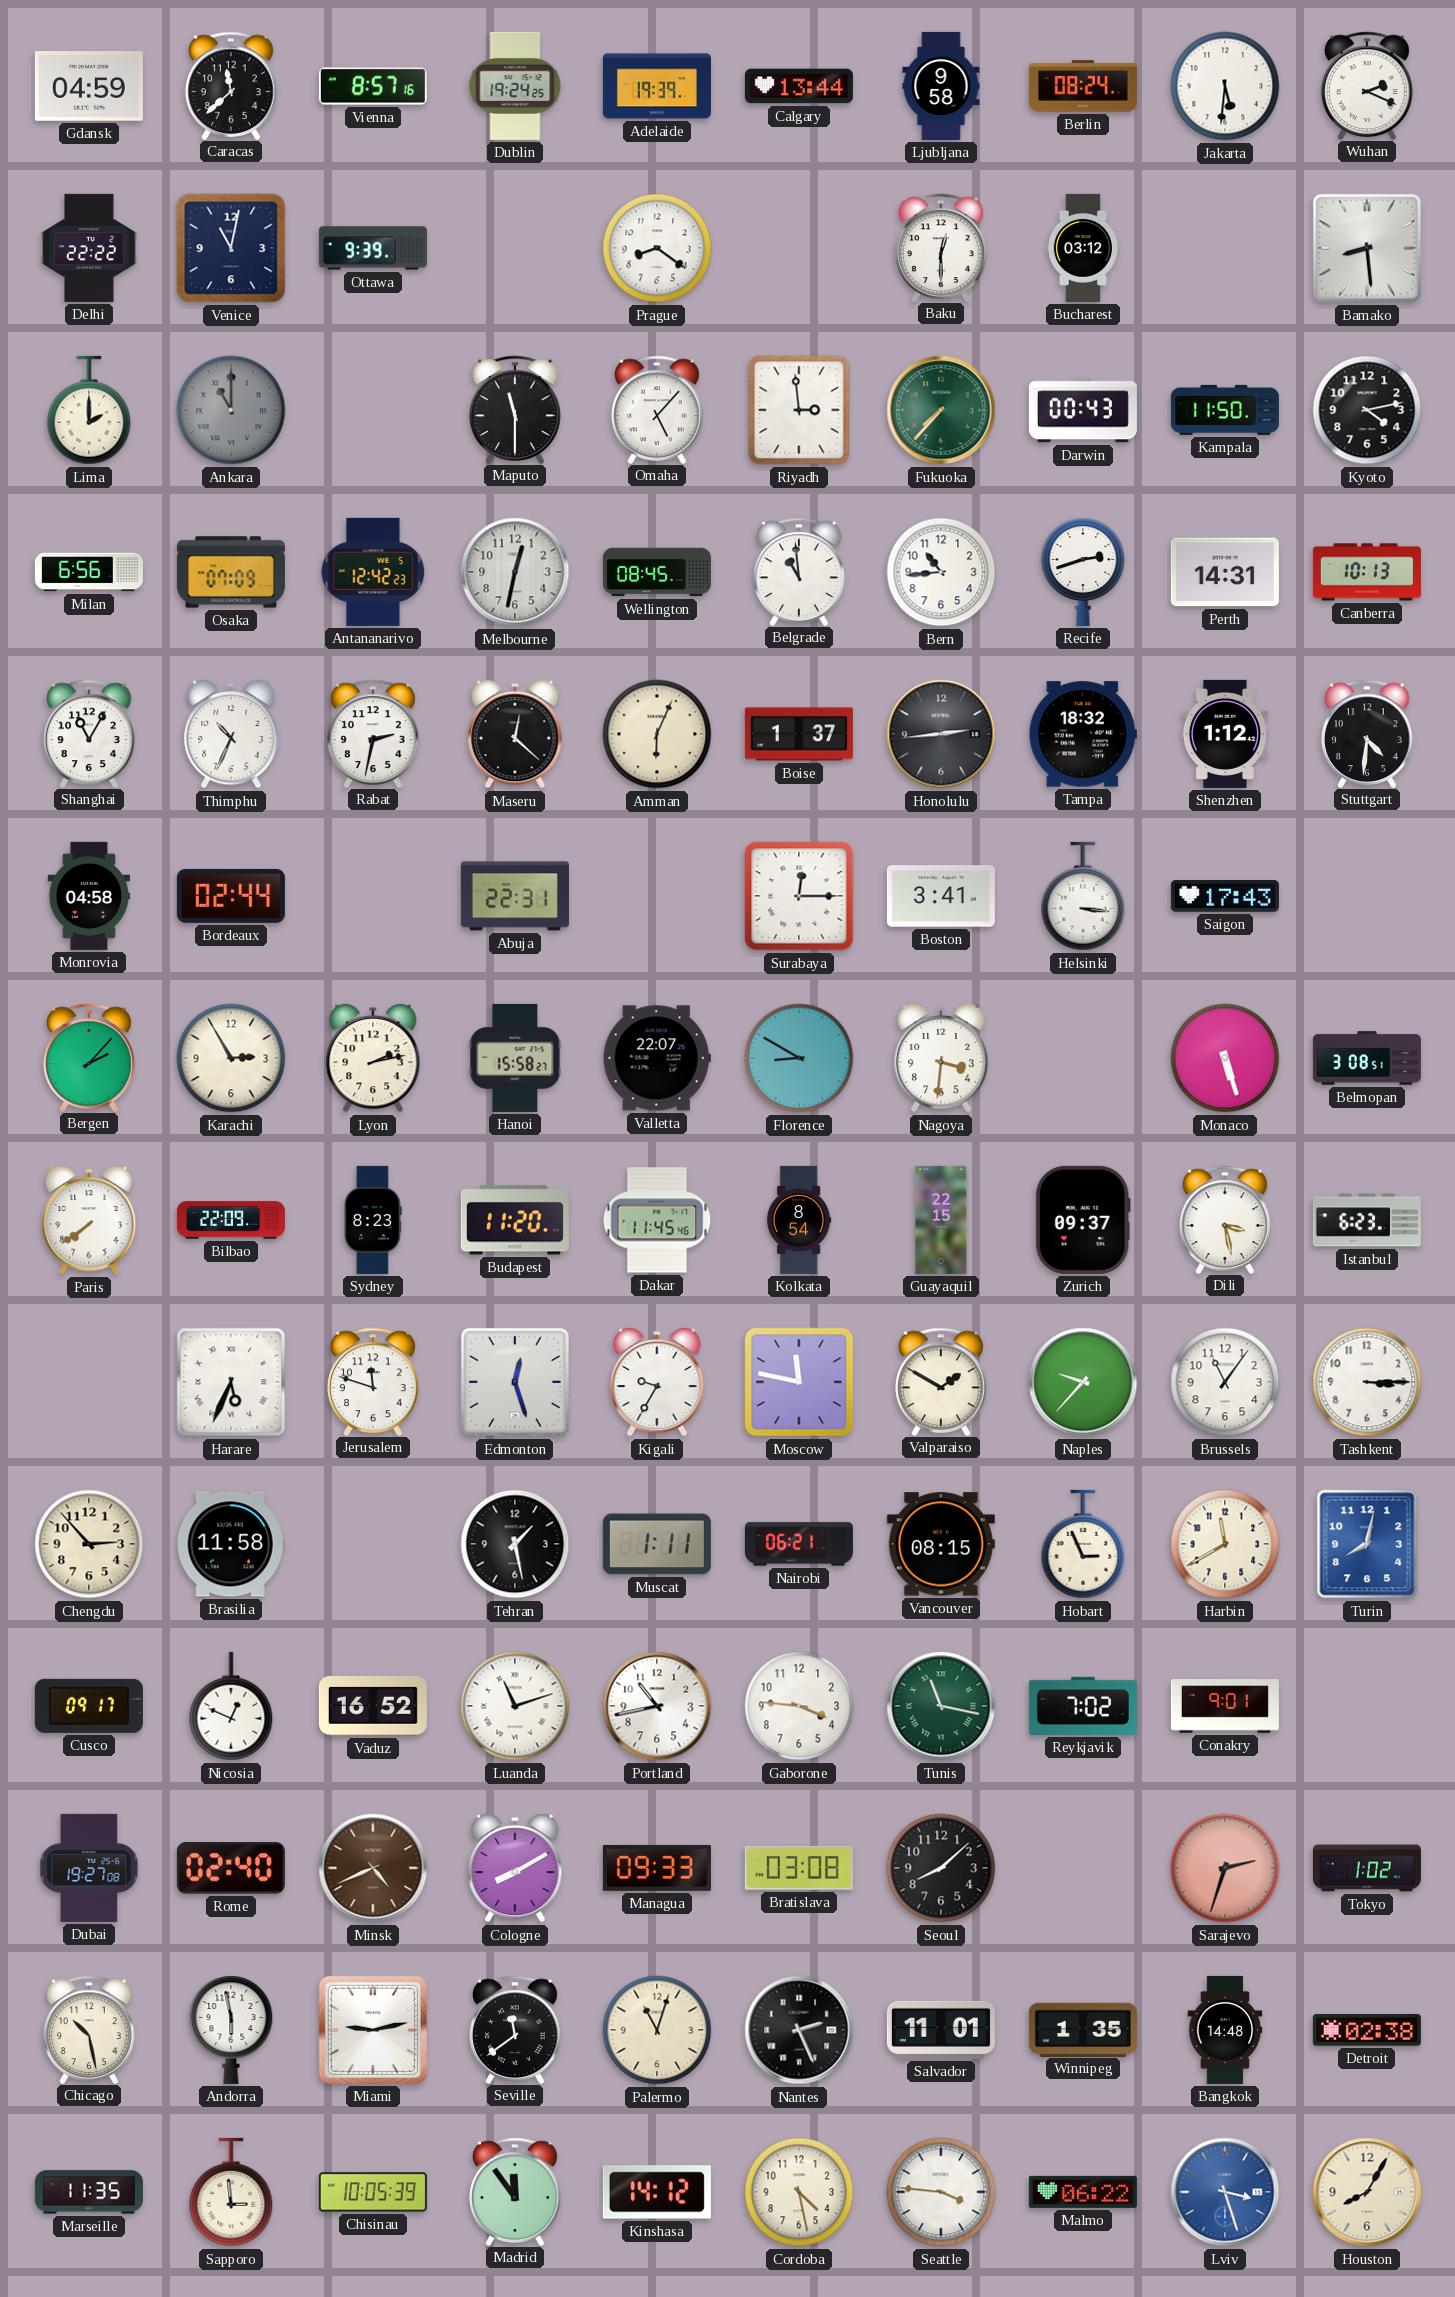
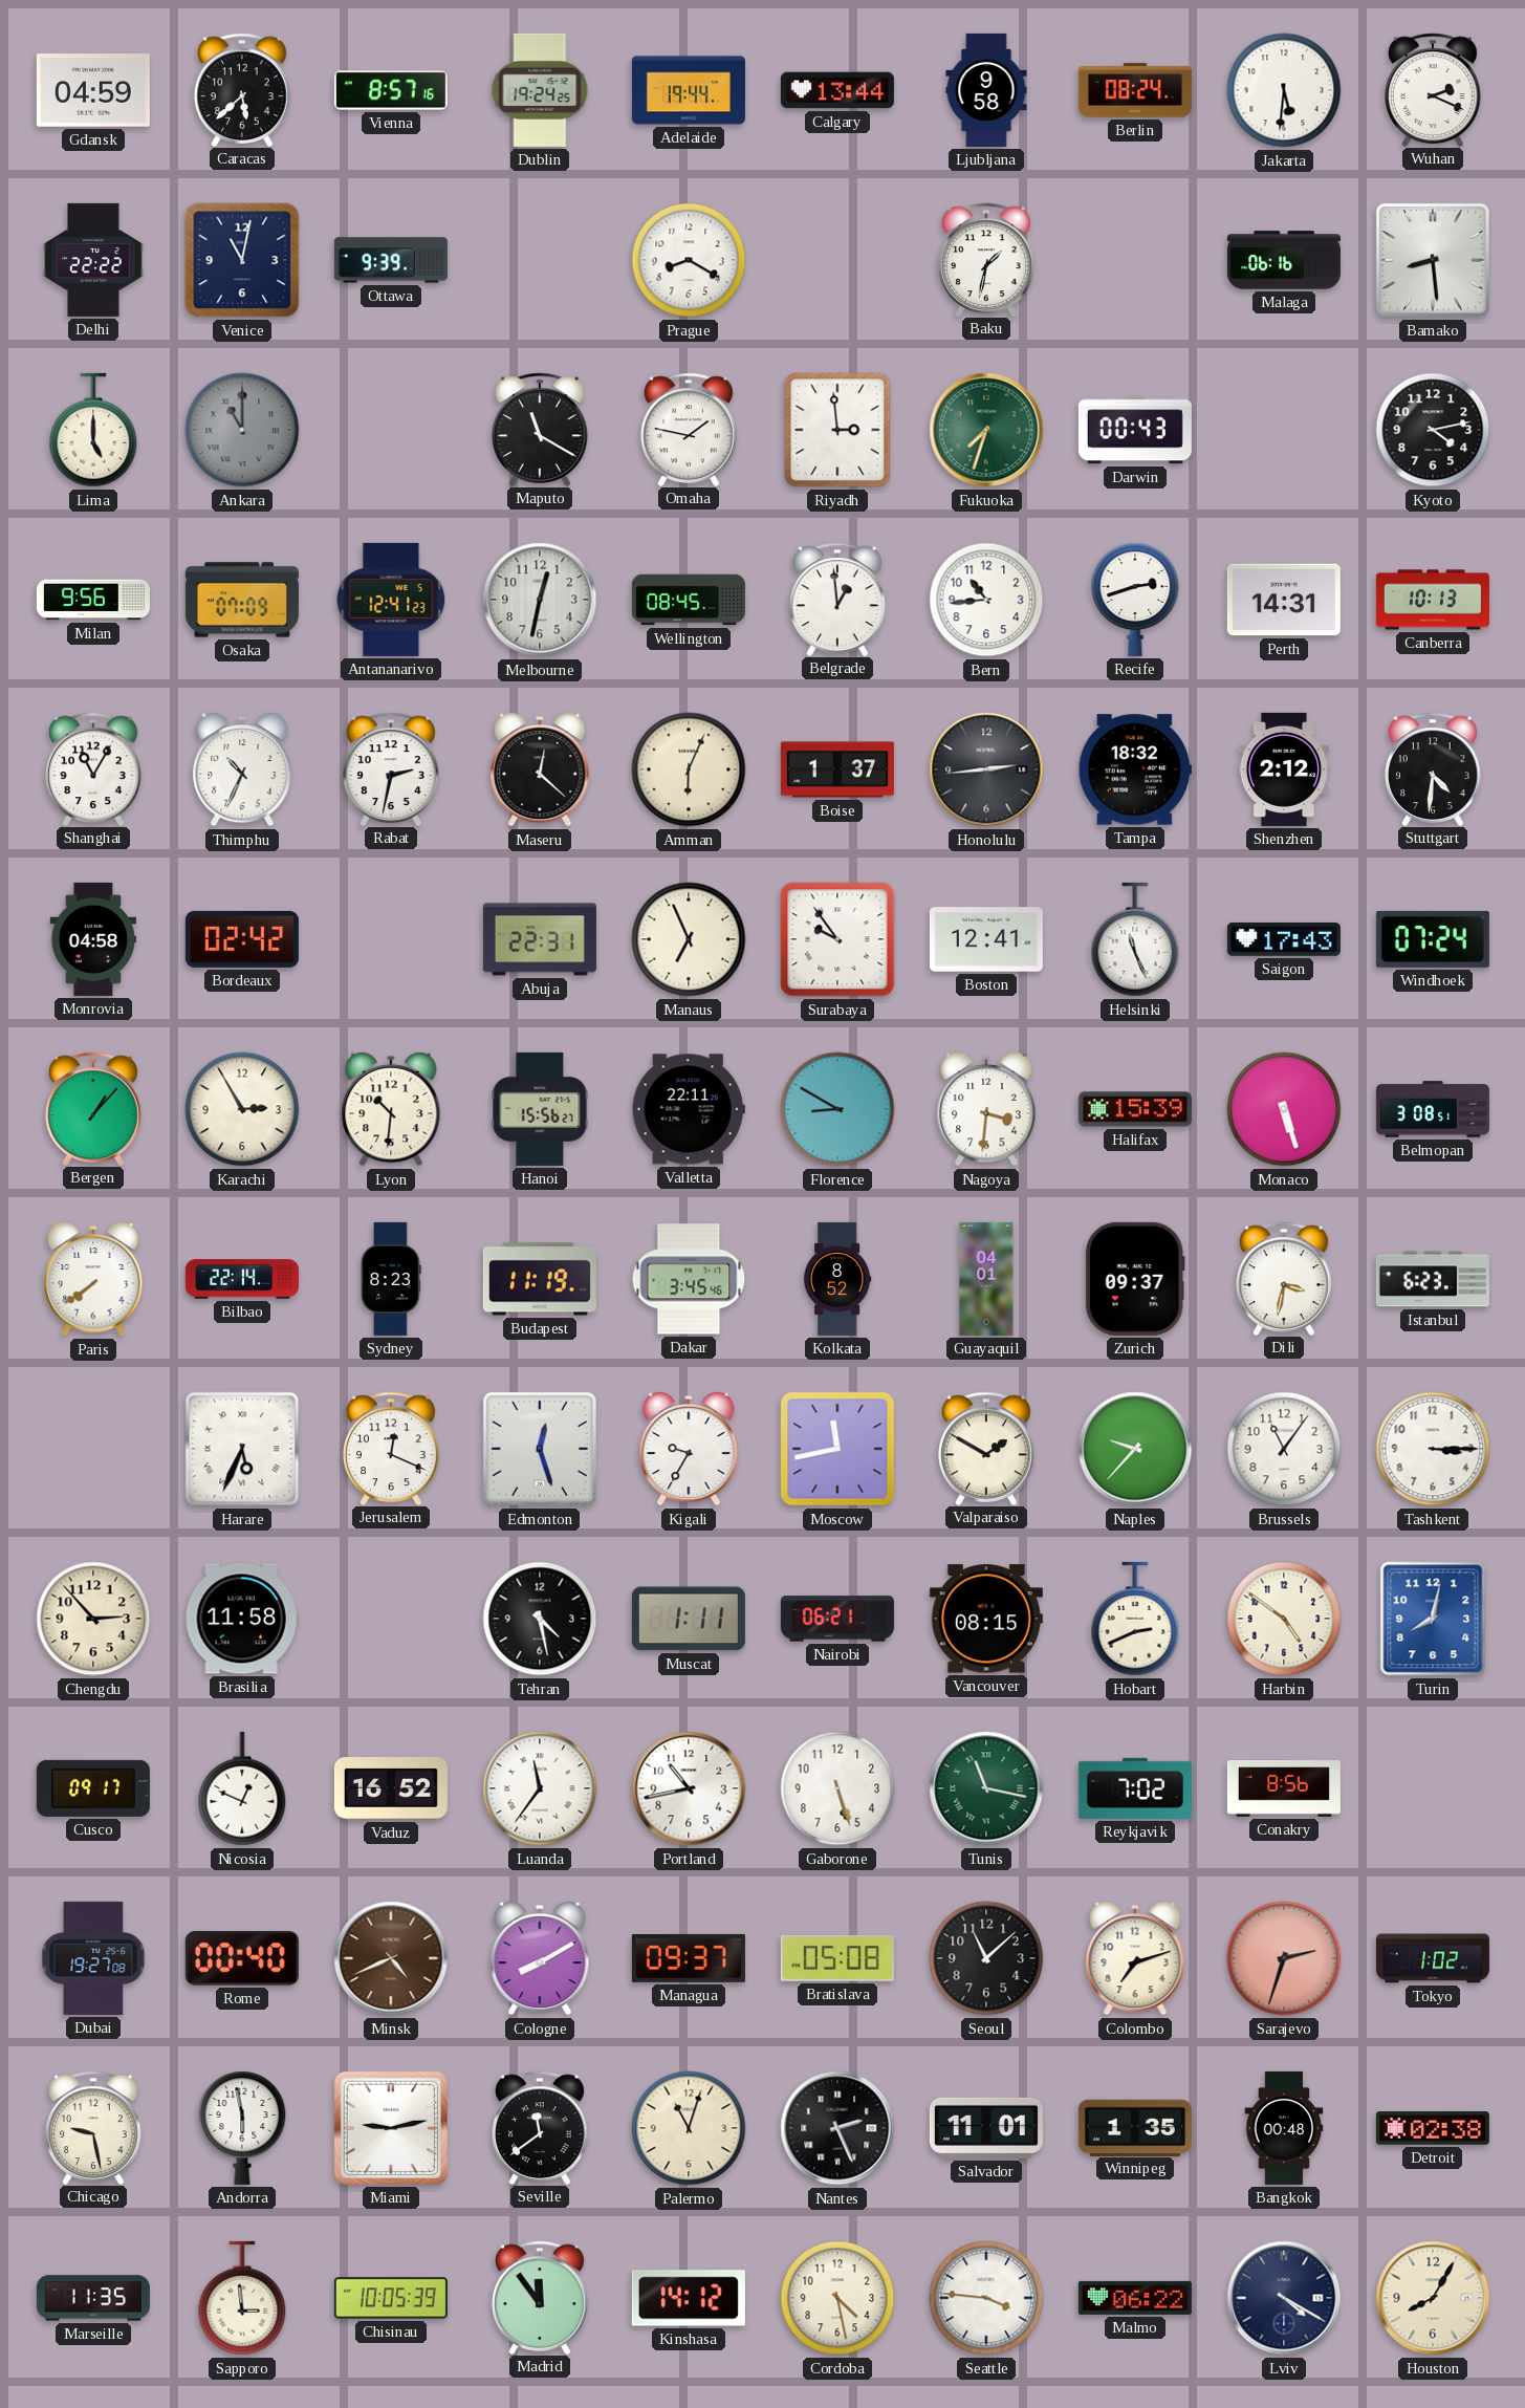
Caracas: 11:38 -> 5:38
Adelaide: 19:39 -> 19:44
Prague: 8:21 -> 8:20
Baku: 12:30 -> 1:32
Bucharest: 03:12 -> none
Malaga: none -> 06:16
Lima: 2:00 -> 5:00
Maputo: 11:30 -> 11:20
Omaha: 5:07 -> 1:47
Fukuoka: 7:37 -> 7:33
Kampala: 11:50 -> none
Milan: 6:56 -> 9:56
Antananarivo: 12:42 -> 12:41
Belgrade: 10:59 -> 12:59
Shenzhen: 1:12 -> 2:12
Bordeaux: 02:44 -> 02:42
Manaus: none -> 6:56
Surabaya: 12:15 -> 9:54
Boston: 3:41 -> 12:41
Helsinki: 3:16 -> 11:26
Windhoek: none -> 07:24
Bergen: 2:07 -> 1:07
Lyon: 2:13 -> 10:31
Hanoi: 15:58 -> 15:56
Valletta: 22:07 -> 22:11
Halifax: none -> 15:39
Bilbao: 22:09 -> 22:14
Budapest: 11:20 -> 11:19
Dakar: 11:45 -> 3:45
Kolkata: 8:54 -> 8:52
Guayaquil: 22:15 -> 04:01
Dili: 3:28 -> 3:32
Jerusalem: 11:48 -> 12:19
Moscow: 11:47 -> 11:43
Tehran: 1:28 -> 4:28
Hobart: 2:56 -> 2:41
Harbin: 11:40 -> 4:51
Luanda: 11:12 -> 11:36
Gaborone: 3:46 -> 5:27
Conakry: 9:01 -> 8:56
Rome: 02:40 -> 00:40
Managua: 09:33 -> 09:37
Bratislava: 03:08 -> 05:08
Seoul: 8:08 -> 11:08
Colombo: none -> 7:12
Chicago: 10:28 -> 9:28
Bangkok: 14:48 -> 00:48
Lviv: 3:27 -> 4:20
Lviv dial: blue -> navy
